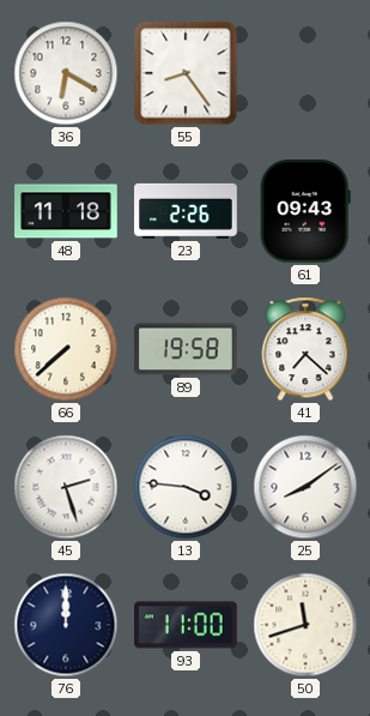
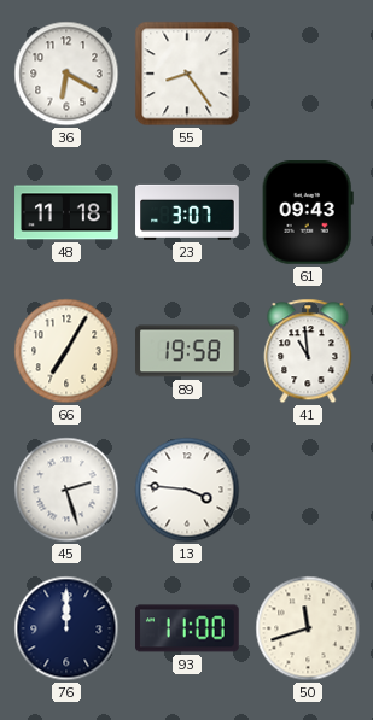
23: 2:26 -> 3:07
66: 7:38 -> 7:05
41: 7:22 -> 10:59
25: 8:09 -> none
